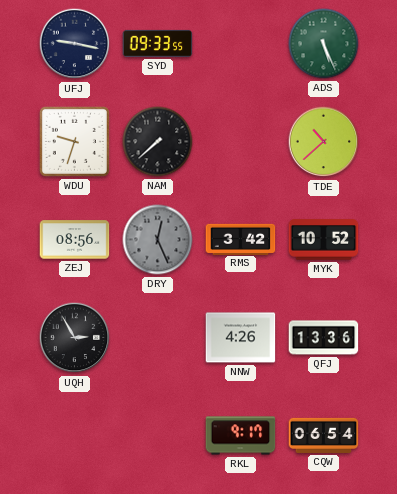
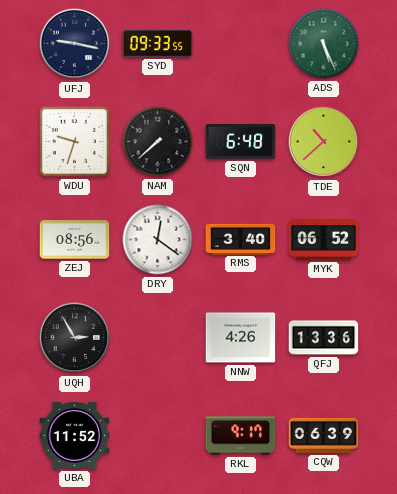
SQN: none -> 6:48
DRY: 12:26 -> 12:21
DRY dial: grey -> white
RMS: 3:42 -> 3:40
MYK: 10:52 -> 06:52
UBA: none -> 11:52
CQW: 06:54 -> 06:39
